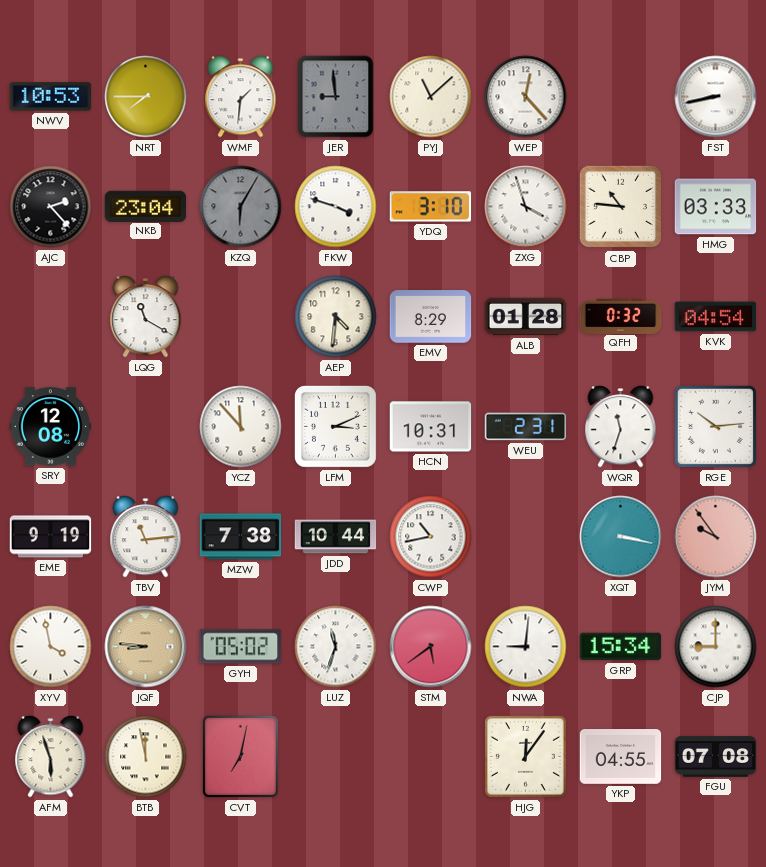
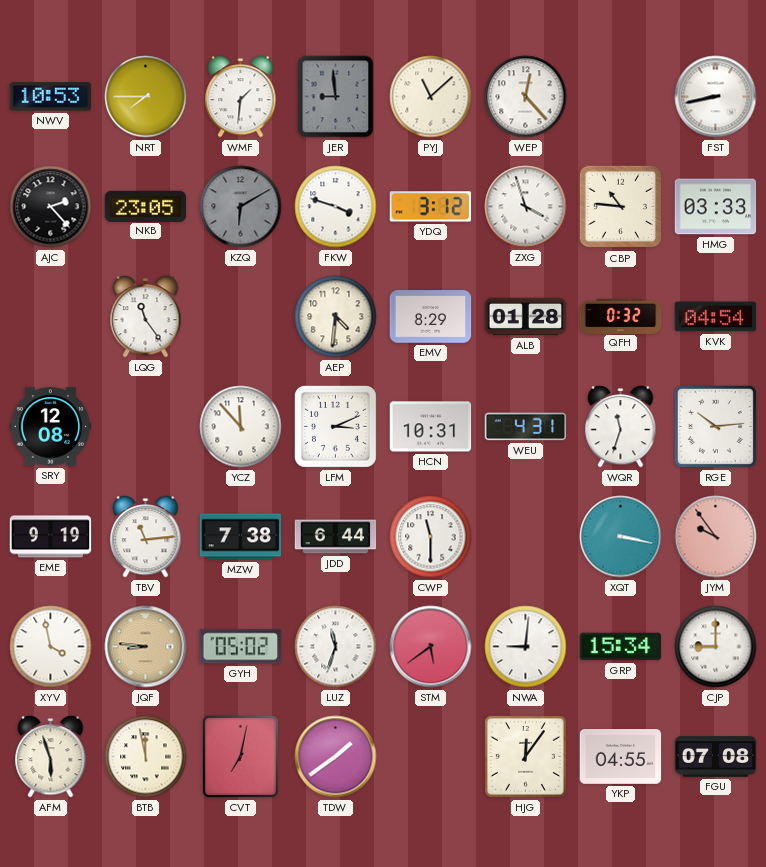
NKB: 23:04 -> 23:05
KZQ: 6:05 -> 6:10
YDQ: 3:10 -> 3:12
LQG: 11:20 -> 11:24
WEU: 2:31 -> 4:31
JDD: 10:44 -> 6:44
CWP: 10:43 -> 11:30
TDW: none -> 1:39
